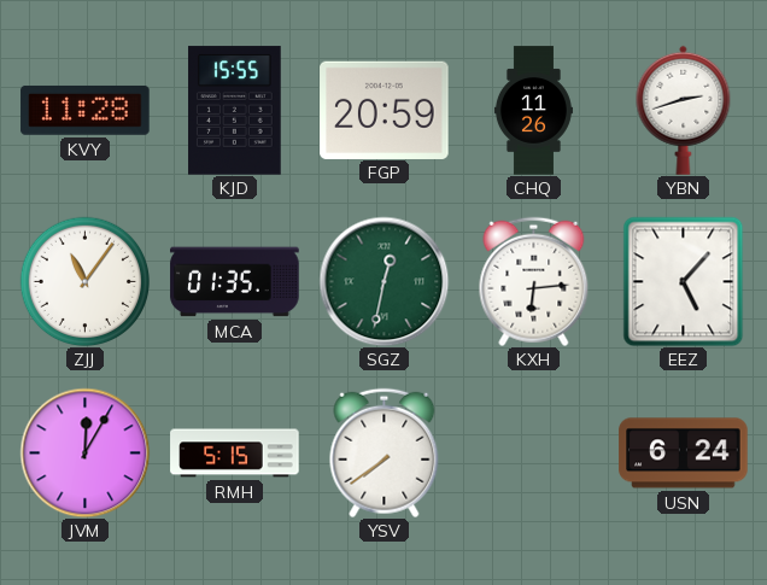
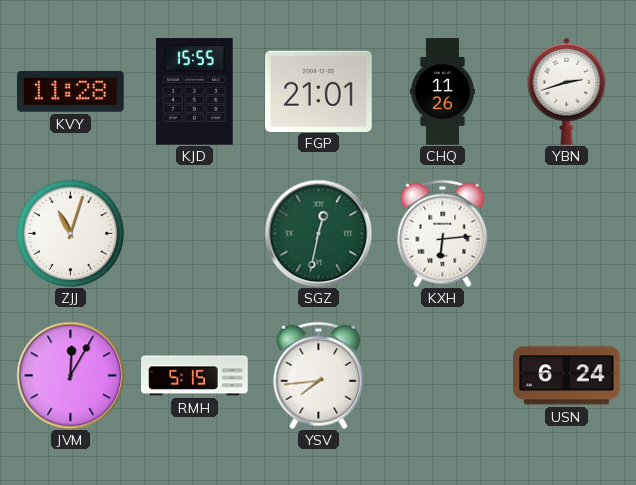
FGP: 20:59 -> 21:01
ZJJ: 11:06 -> 11:03
MCA: 01:35 -> none
EEZ: 5:07 -> none
YSV: 7:39 -> 7:44
